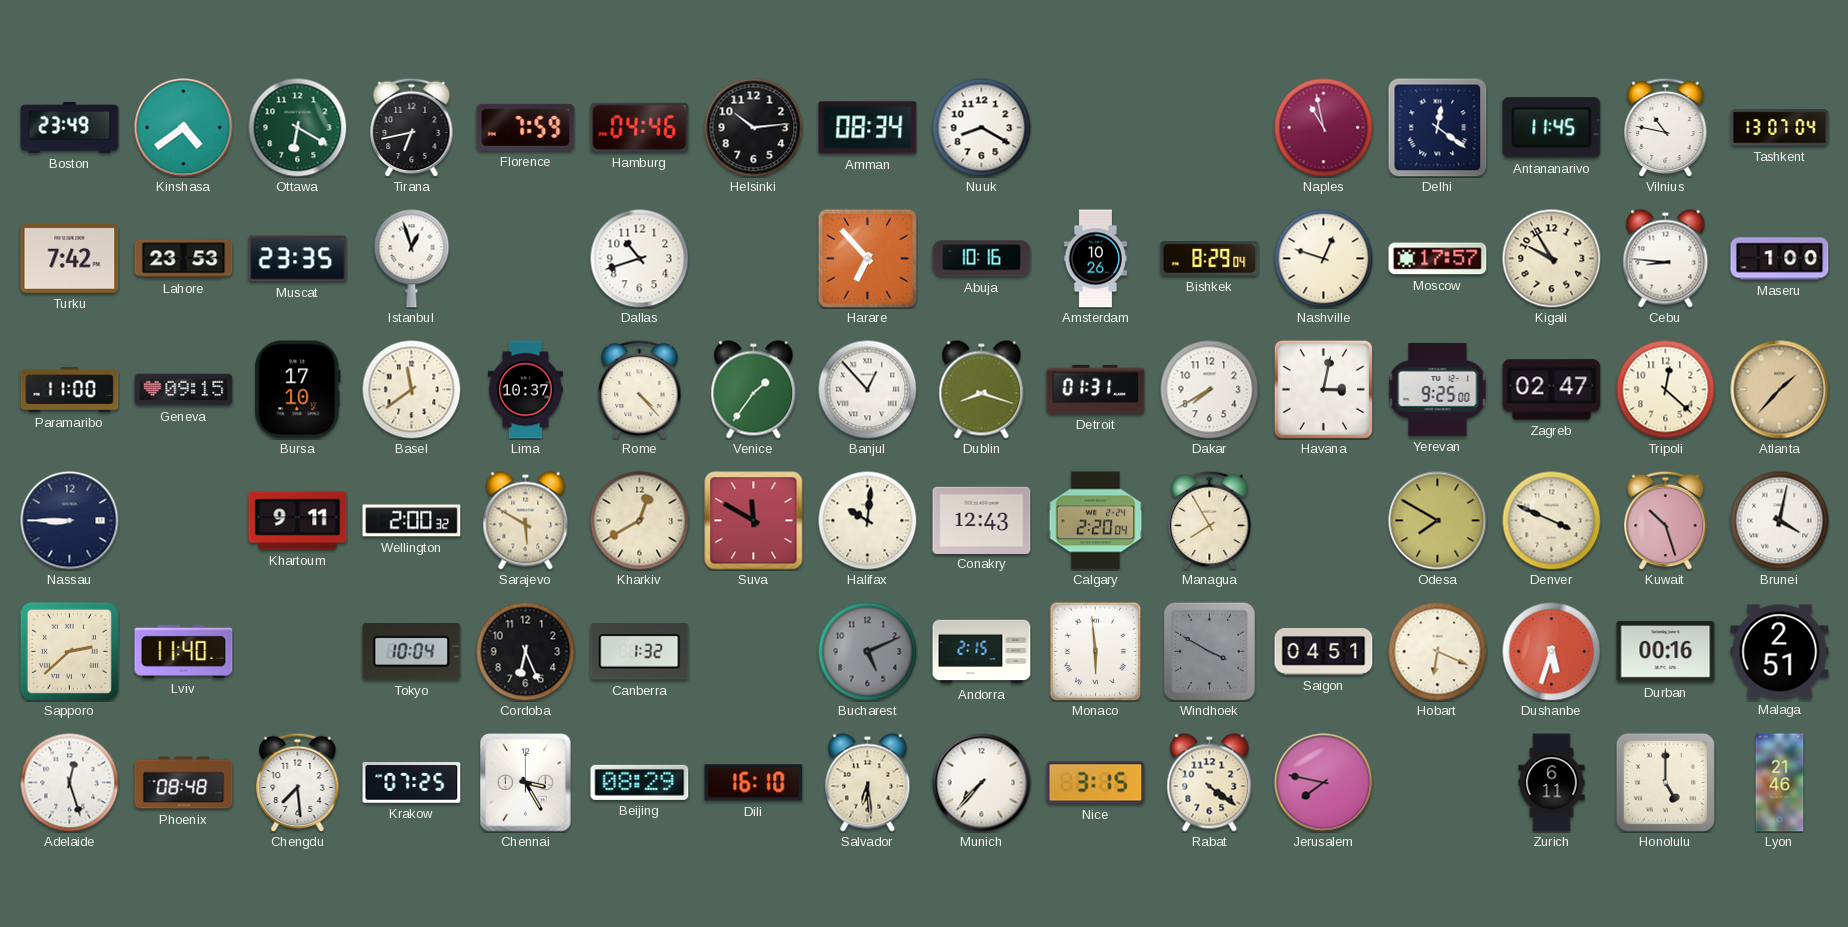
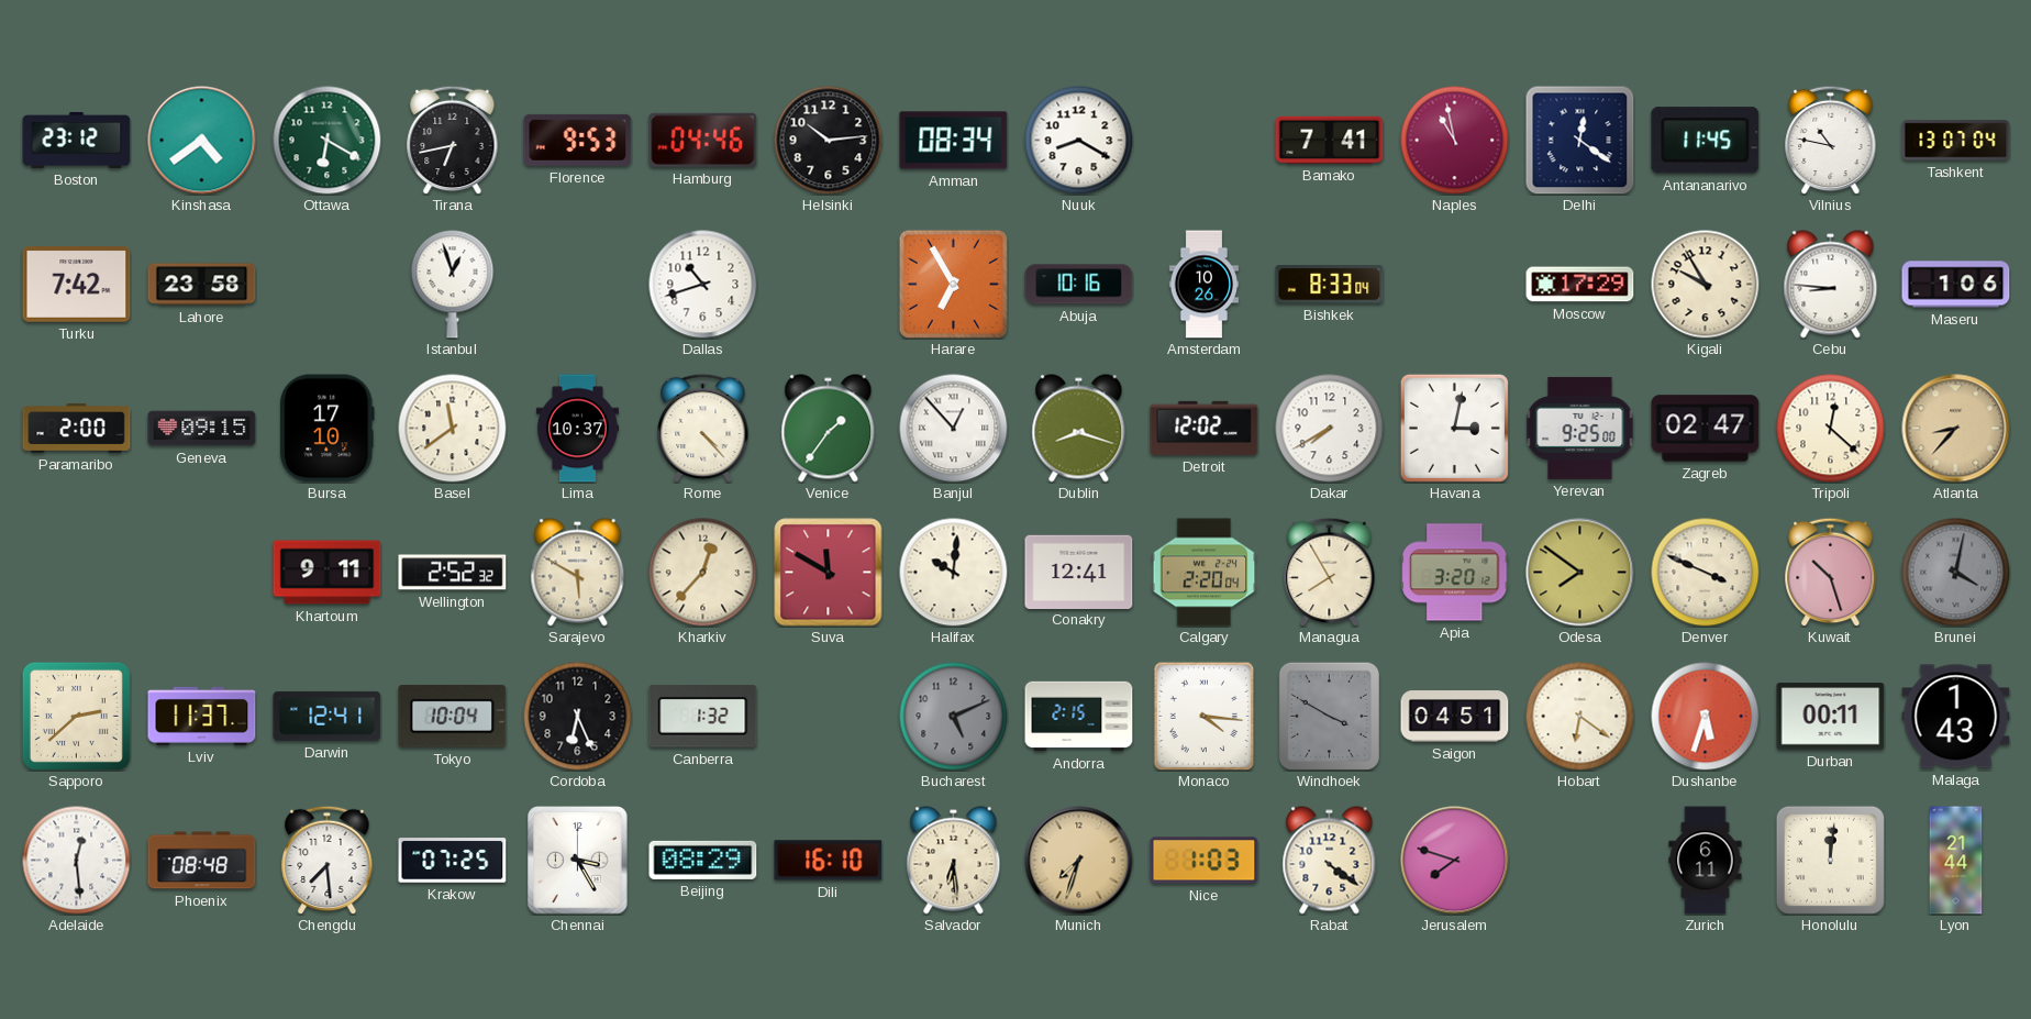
Boston: 23:49 -> 23:12
Florence: 7:59 -> 9:53
Bamako: none -> 7:41
Lahore: 23:53 -> 23:58
Muscat: 23:35 -> none
Harare: 6:53 -> 6:55
Bishkek: 8:29 -> 8:33
Nashville: 12:48 -> none
Moscow: 17:57 -> 17:29
Maseru: 1:00 -> 1:06
Paramaribo: 11:00 -> 2:00
Detroit: 01:31 -> 12:02
Atlanta: 1:37 -> 8:37
Nassau: 8:45 -> none
Wellington: 2:00 -> 2:52
Kharkiv: 12:40 -> 12:37
Conakry: 12:43 -> 12:41
Apia: none -> 3:20
Odesa: 7:50 -> 7:51
Brunei dial: white -> grey
Lviv: 11:40 -> 11:37
Darwin: none -> 12:41
Monaco: 5:59 -> 4:16
Hobart: 6:19 -> 6:21
Durban: 00:16 -> 00:11
Malaga: 2:51 -> 1:43
Adelaide: 12:27 -> 12:29
Munich: 7:37 -> 7:33
Munich dial: white -> champagne
Nice: 3:15 -> 1:03
Jerusalem: 7:47 -> 7:48
Honolulu: 5:00 -> 12:01
Lyon: 21:46 -> 21:44
